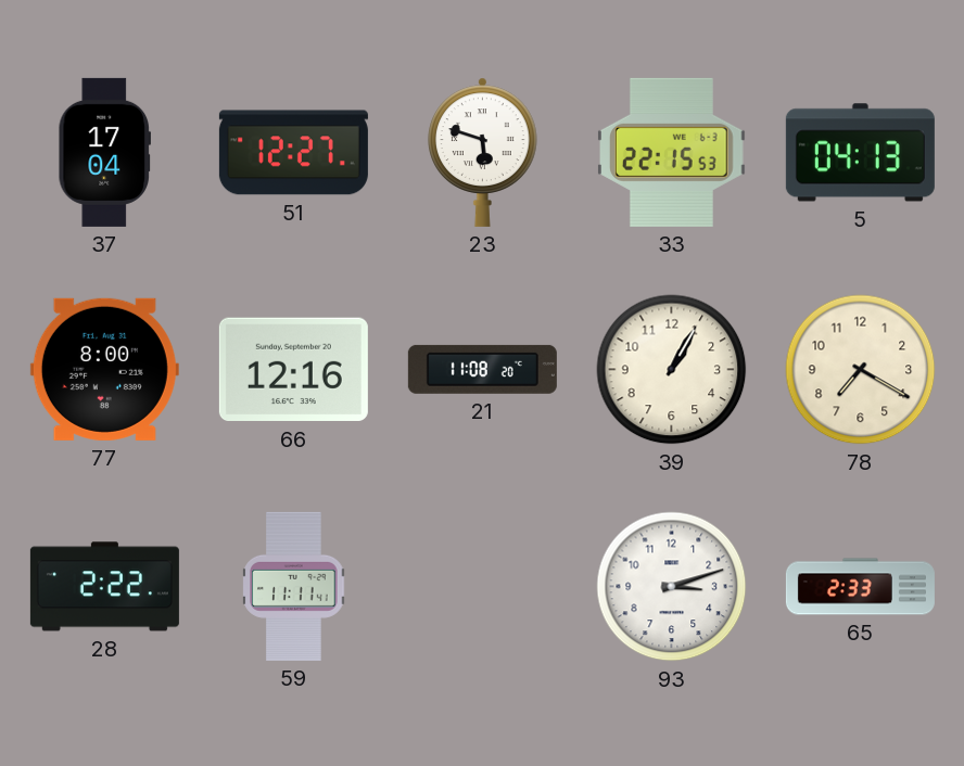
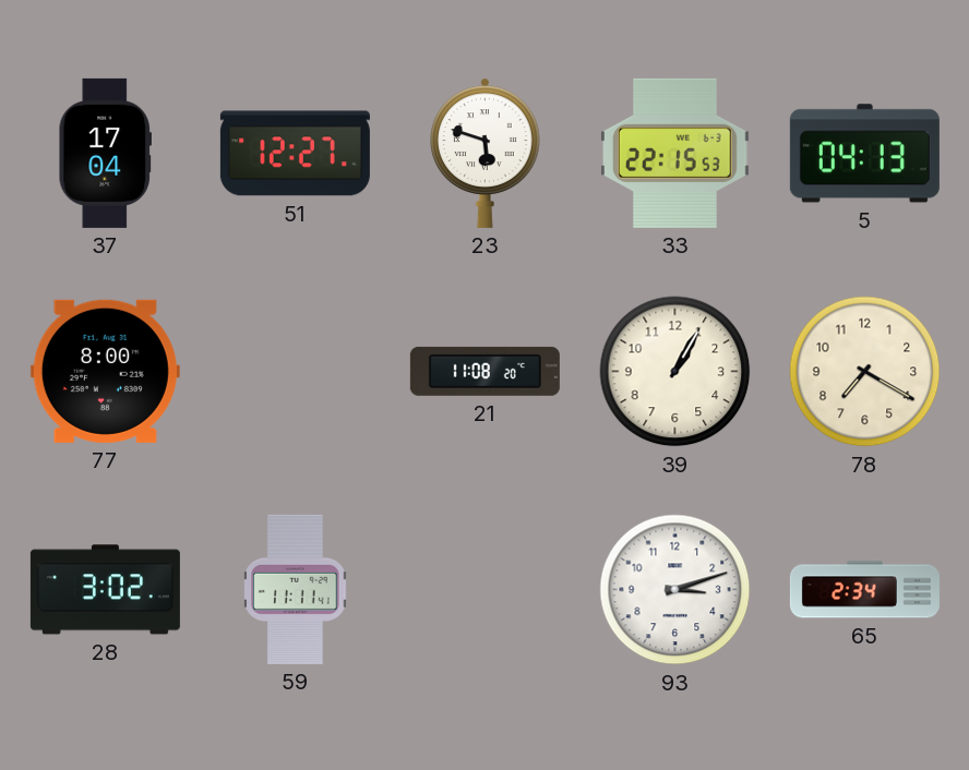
66: 12:16 -> none
28: 2:22 -> 3:02
65: 2:33 -> 2:34
